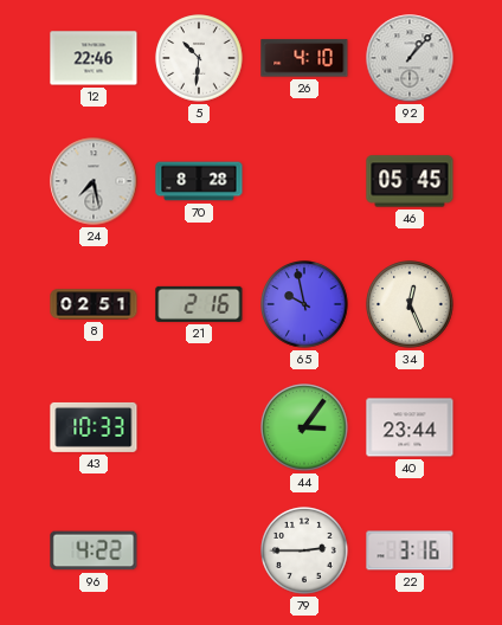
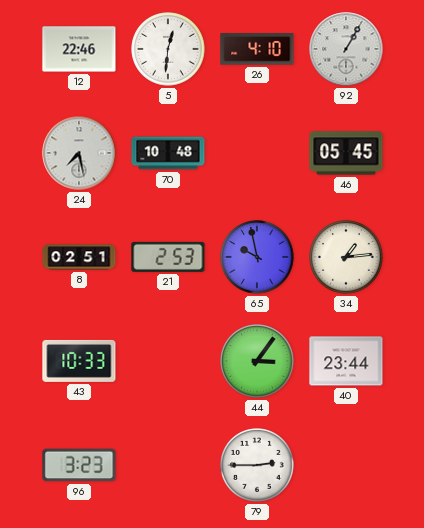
5: 10:31 -> 12:31
92: 1:07 -> 1:05
70: 8:28 -> 10:48
21: 2:16 -> 2:53
34: 12:26 -> 1:14
96: 4:22 -> 3:23
22: 3:16 -> none
